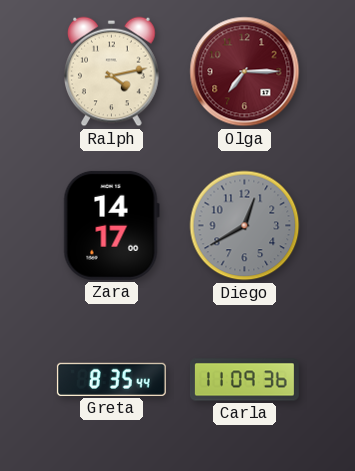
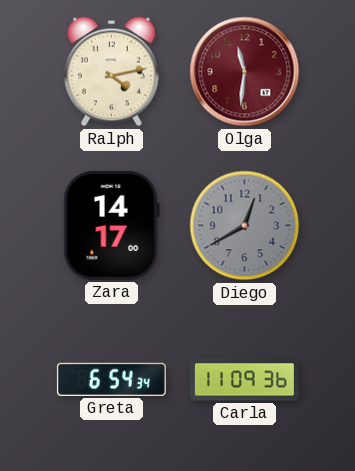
Olga: 7:15 -> 11:31
Greta: 8:35 -> 6:54
